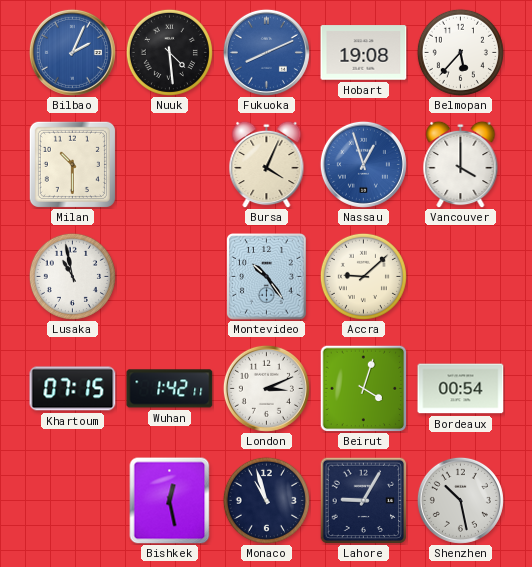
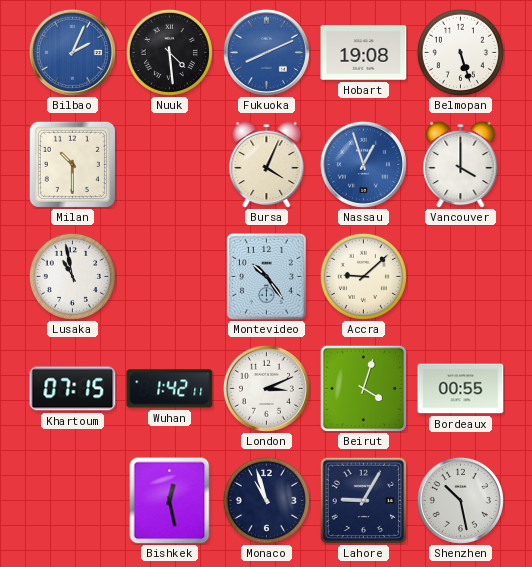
Belmopan: 5:37 -> 5:27
Bordeaux: 00:54 -> 00:55
